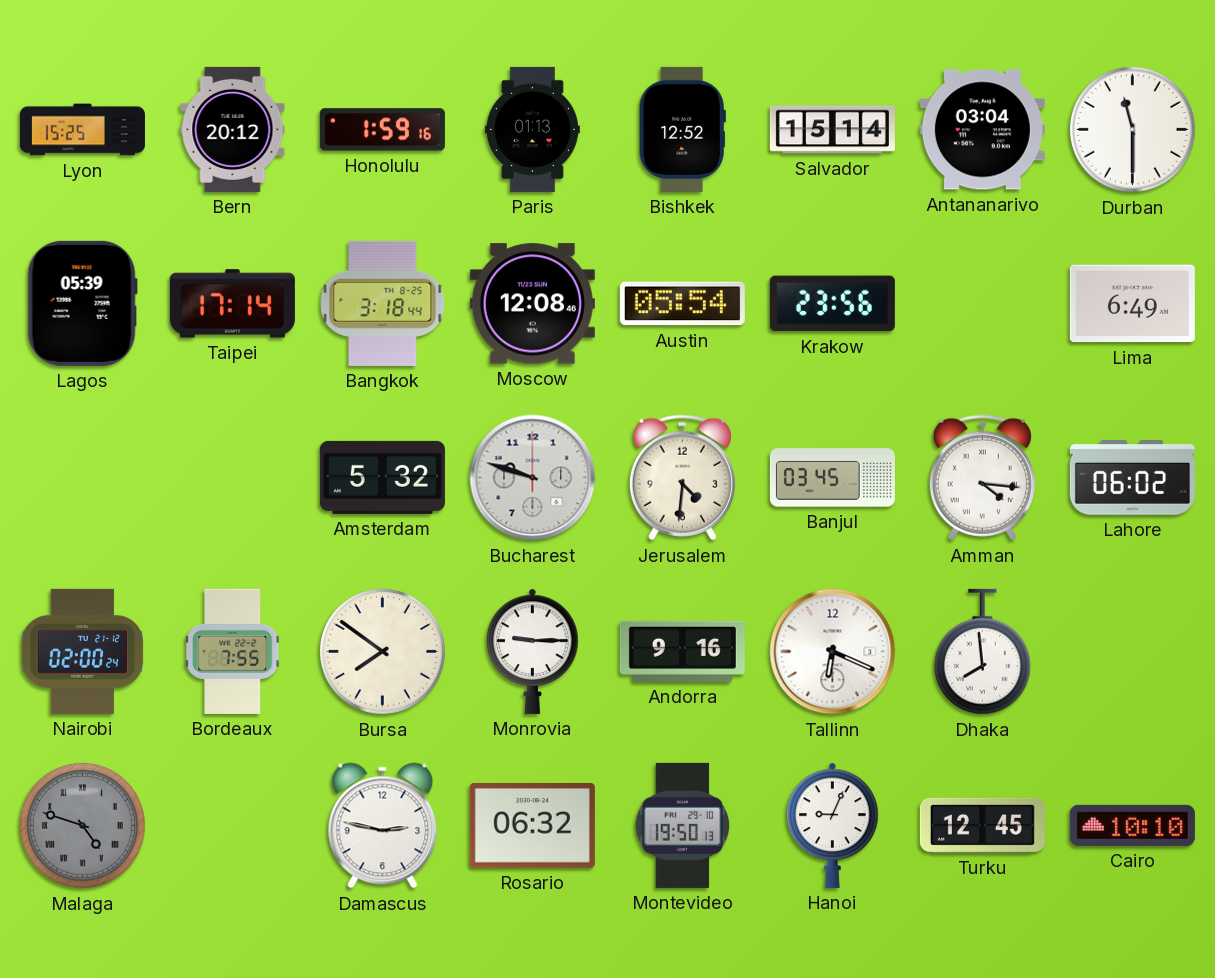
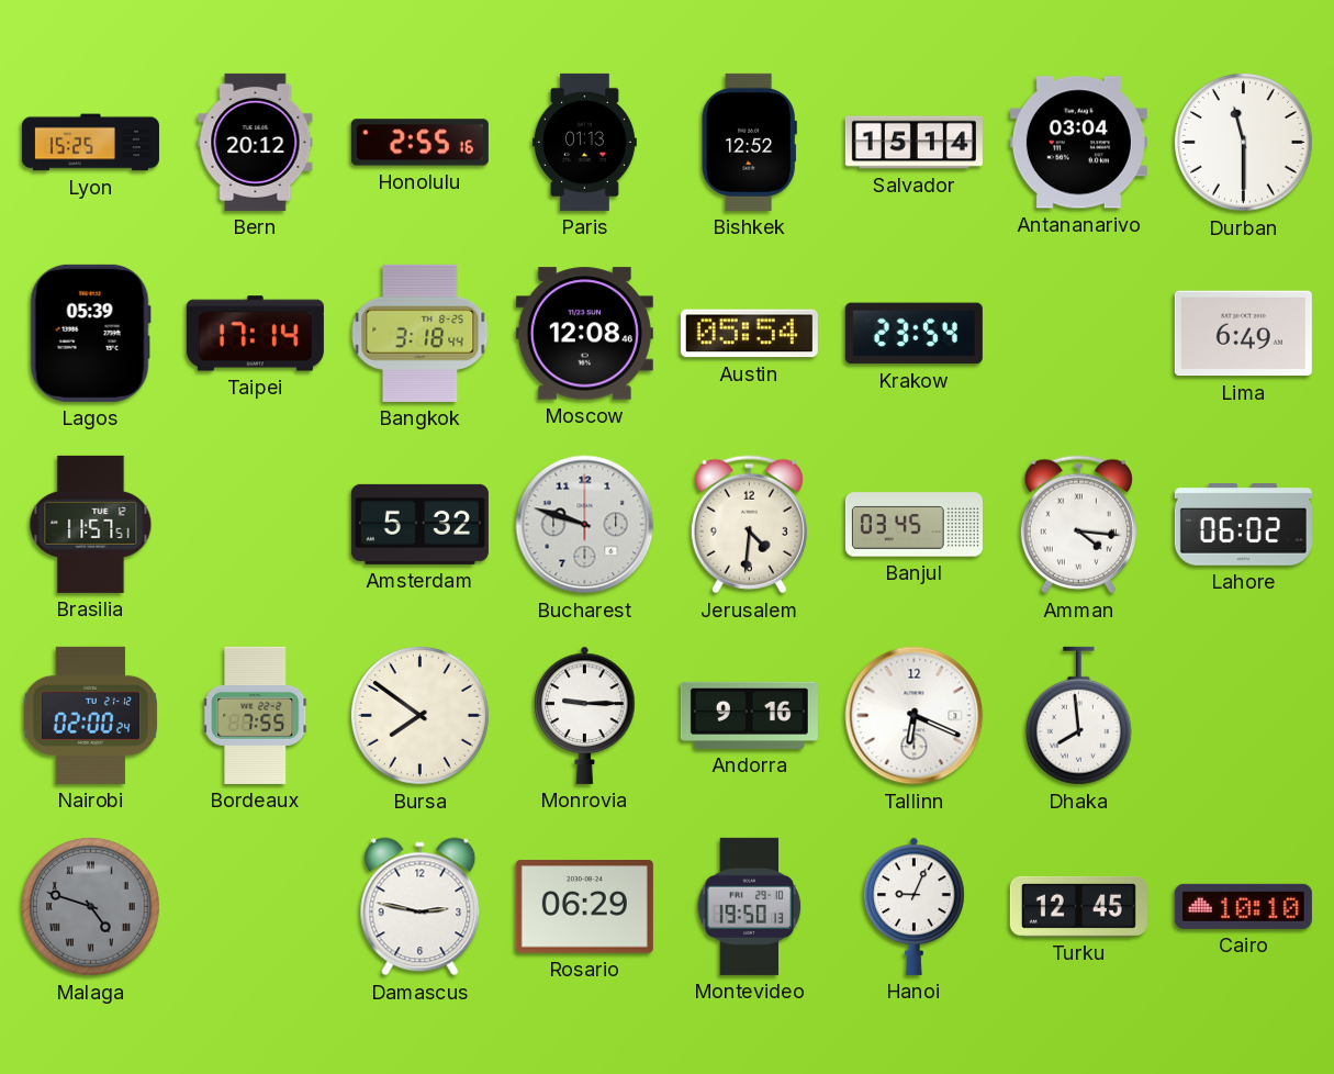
Honolulu: 1:59 -> 2:55
Krakow: 23:56 -> 23:54
Brasilia: none -> 11:57
Rosario: 06:32 -> 06:29
